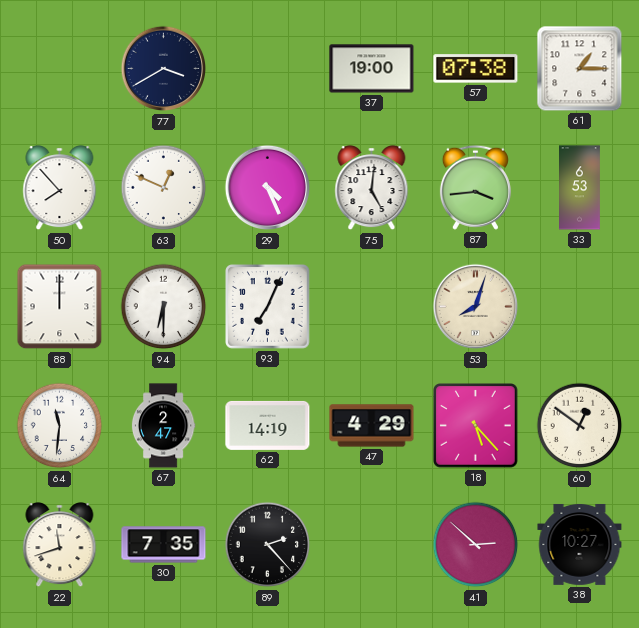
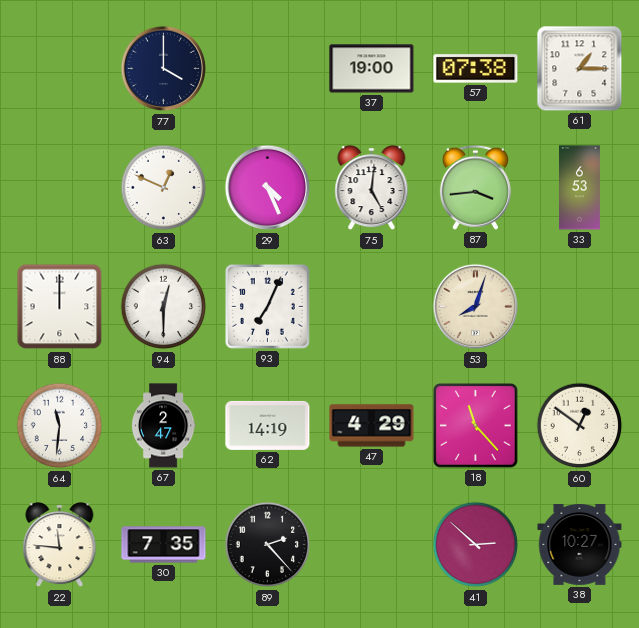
77: 3:40 -> 4:00
50: 7:53 -> none
94: 6:30 -> 12:30
18: 5:23 -> 11:23
22: 11:42 -> 11:46
